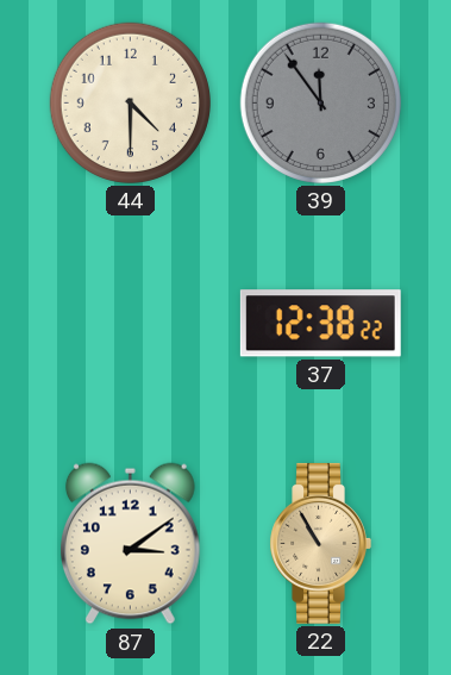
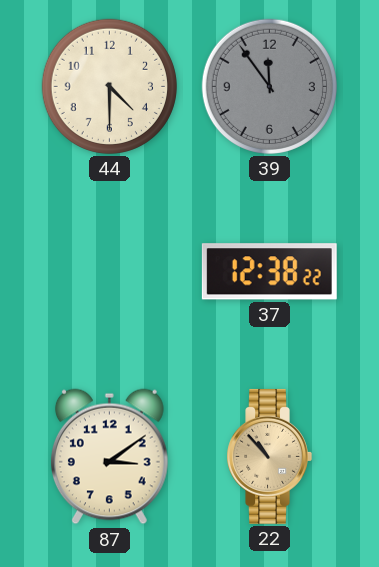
22: 10:55 -> 10:53
